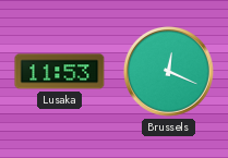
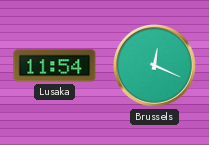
Lusaka: 11:53 -> 11:54
